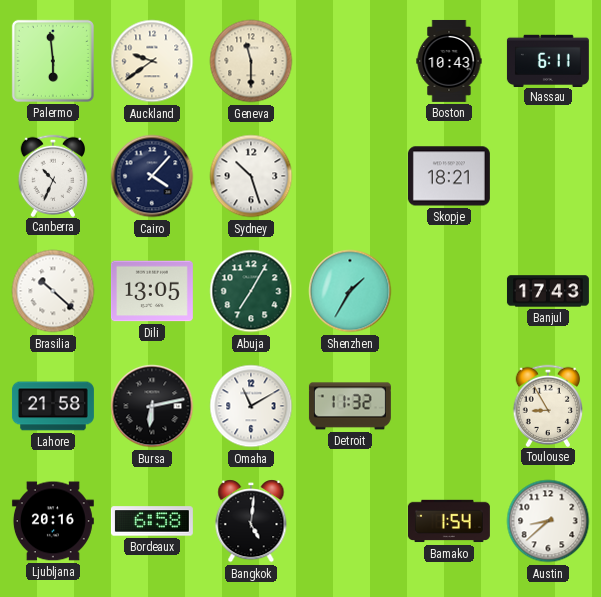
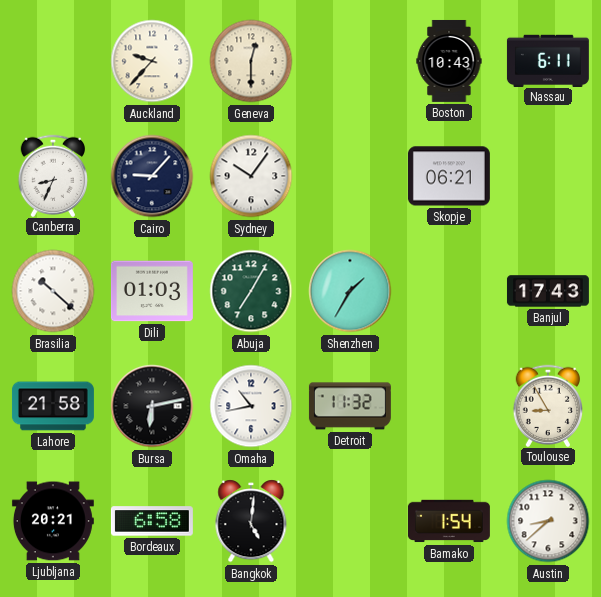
Palermo: 5:59 -> none
Auckland: 9:39 -> 9:37
Geneva: 11:30 -> 12:30
Canberra: 10:34 -> 8:34
Cairo: 4:07 -> 9:07
Sydney: 10:27 -> 10:06
Skopje: 18:21 -> 06:21
Dili: 13:05 -> 01:03
Omaha: 11:10 -> 10:43
Ljubljana: 20:16 -> 20:21
